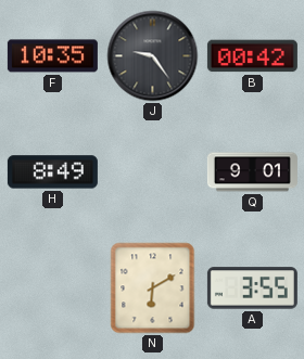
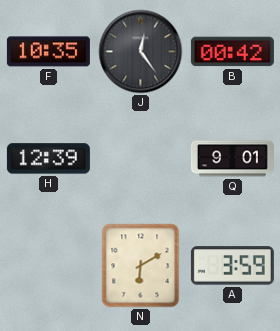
J: 9:24 -> 12:24
H: 8:49 -> 12:39
A: 3:55 -> 3:59
